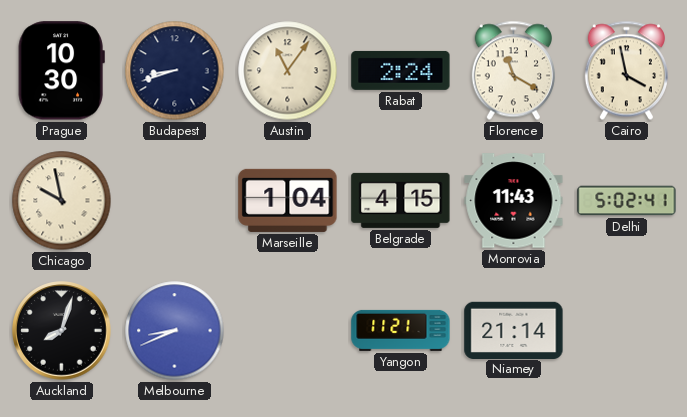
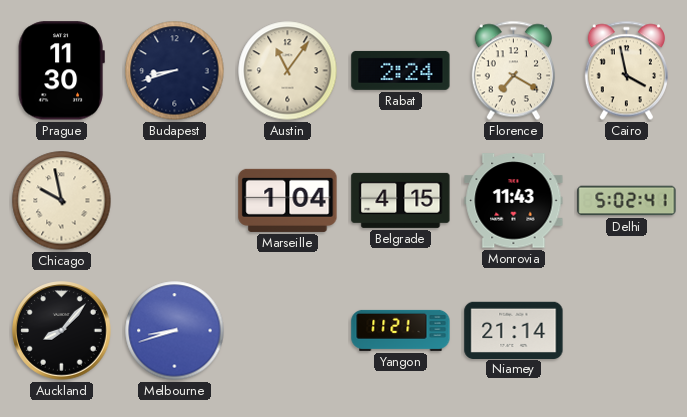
Prague: 10:30 -> 11:30
Florence: 11:20 -> 7:20
Auckland: 8:03 -> 8:07
Melbourne: 8:41 -> 8:42
